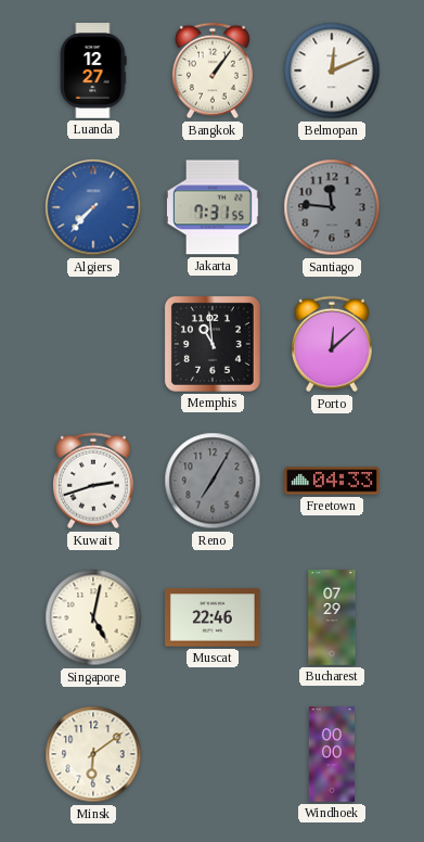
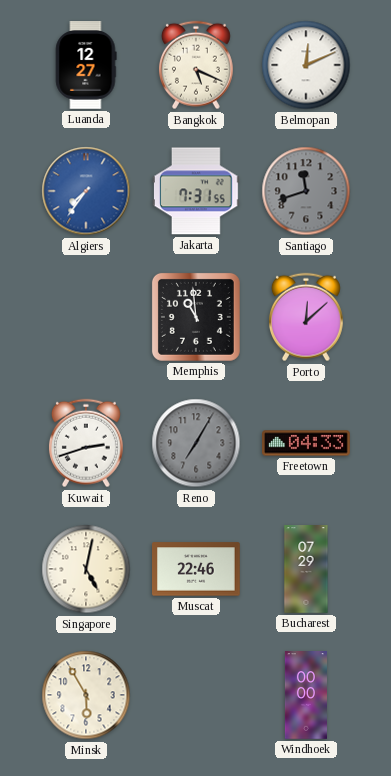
Bangkok: 1:06 -> 5:19
Algiers: 7:37 -> 7:36
Santiago: 11:46 -> 11:42
Minsk: 6:09 -> 5:55
